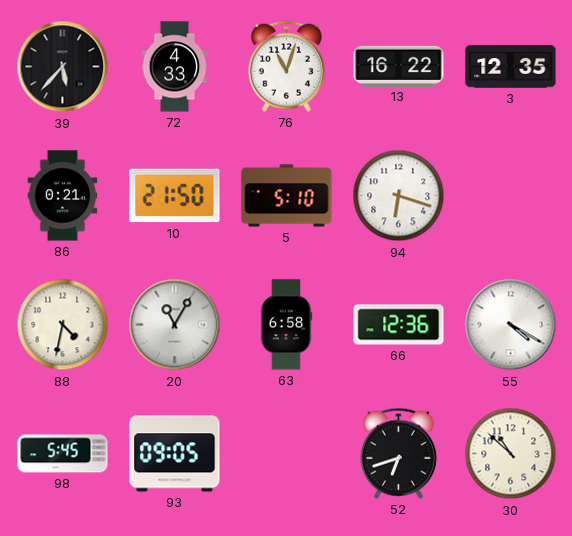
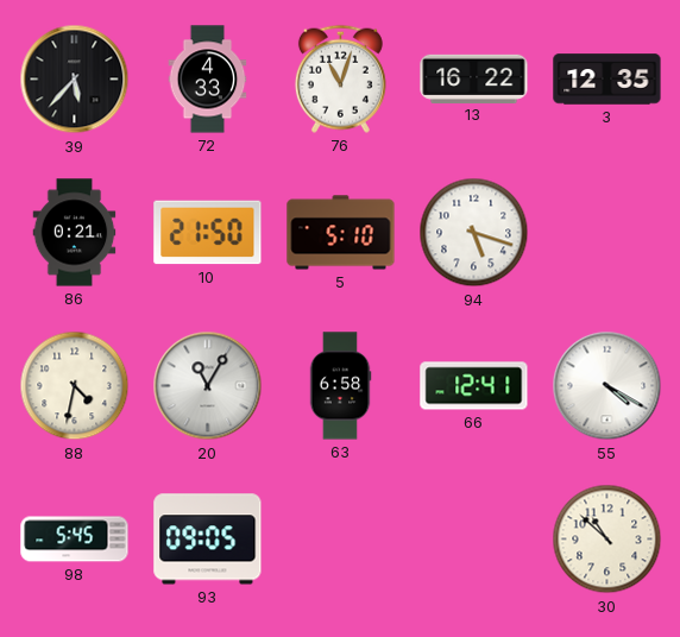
94: 6:18 -> 5:18
66: 12:36 -> 12:41
52: 6:42 -> none
